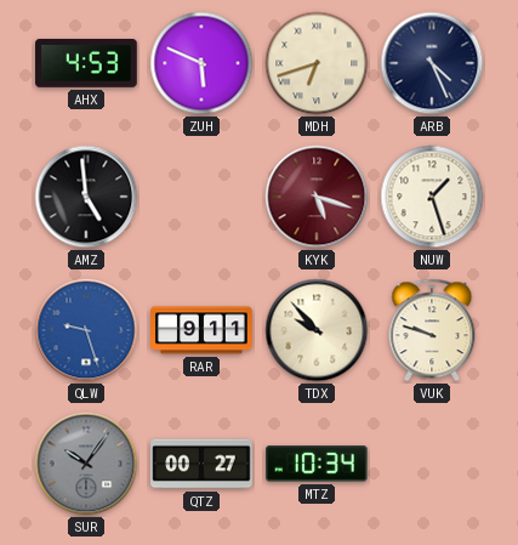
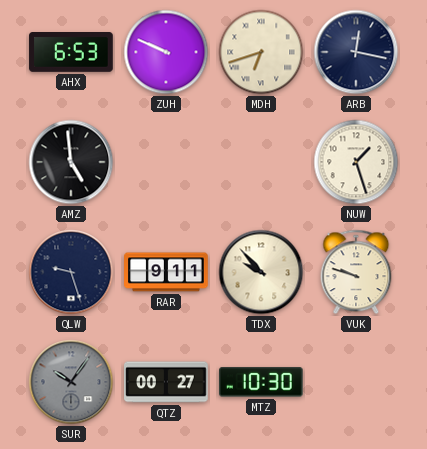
AHX: 4:53 -> 6:53
ZUH: 5:49 -> 9:49
ARB: 4:26 -> 12:17
KYK: 5:18 -> none
QLW dial: blue -> navy
MTZ: 10:34 -> 10:30
